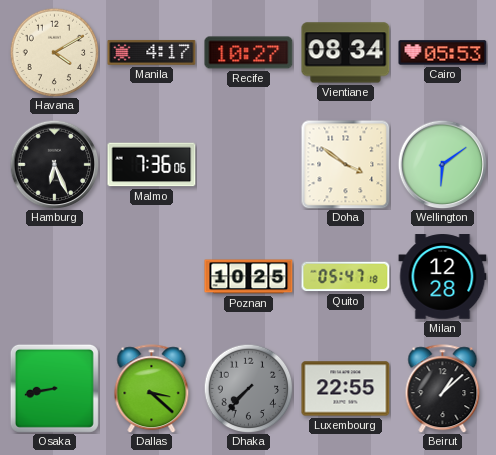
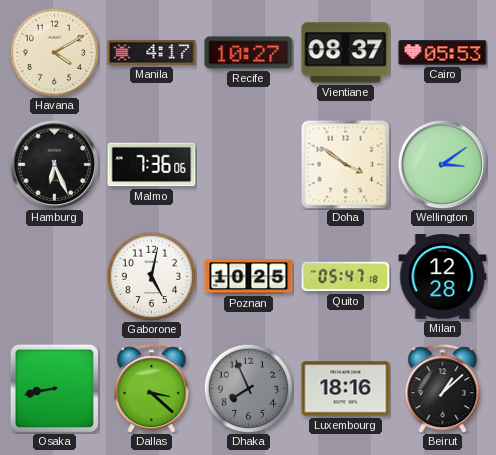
Vientiane: 08:34 -> 08:37
Wellington: 6:09 -> 3:09
Gaborone: none -> 5:02
Dhaka: 7:37 -> 7:56
Luxembourg: 22:55 -> 18:16
